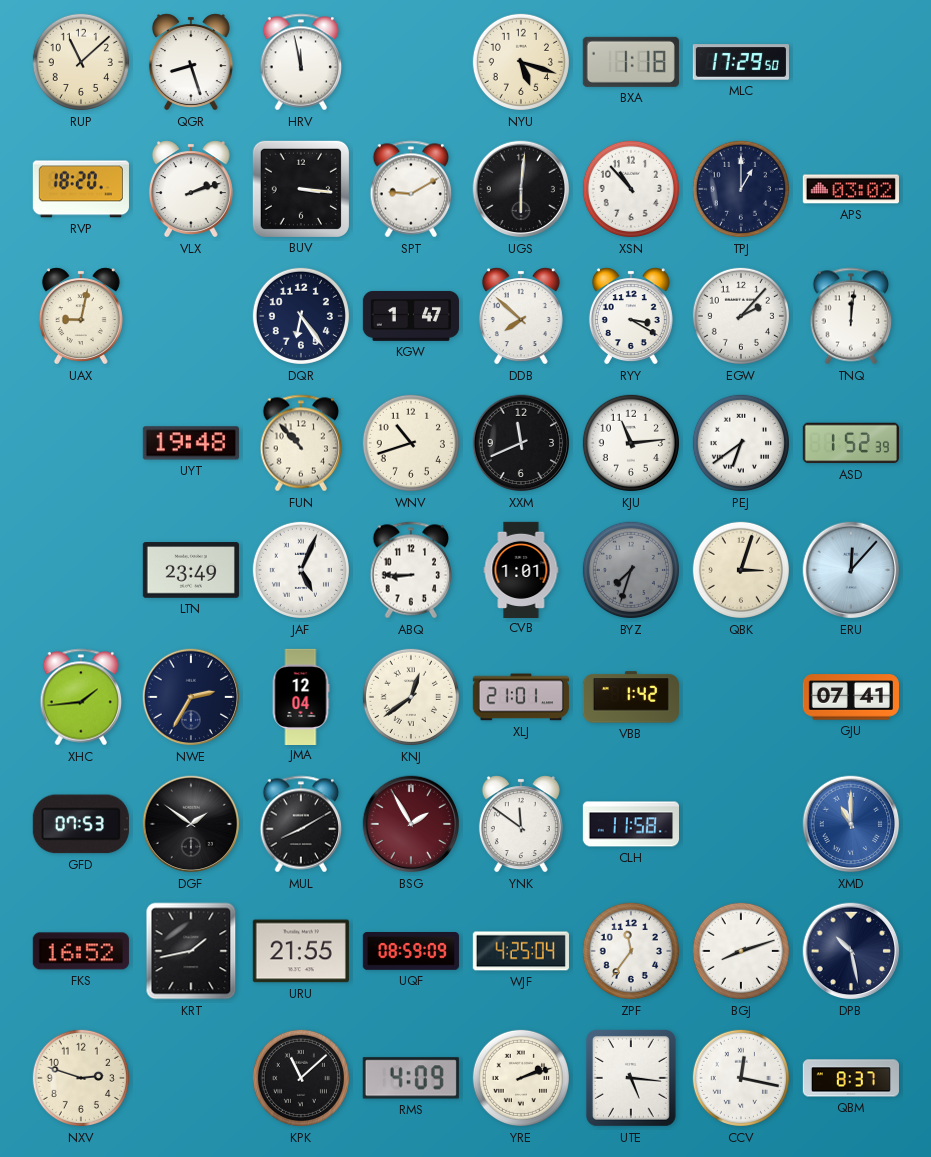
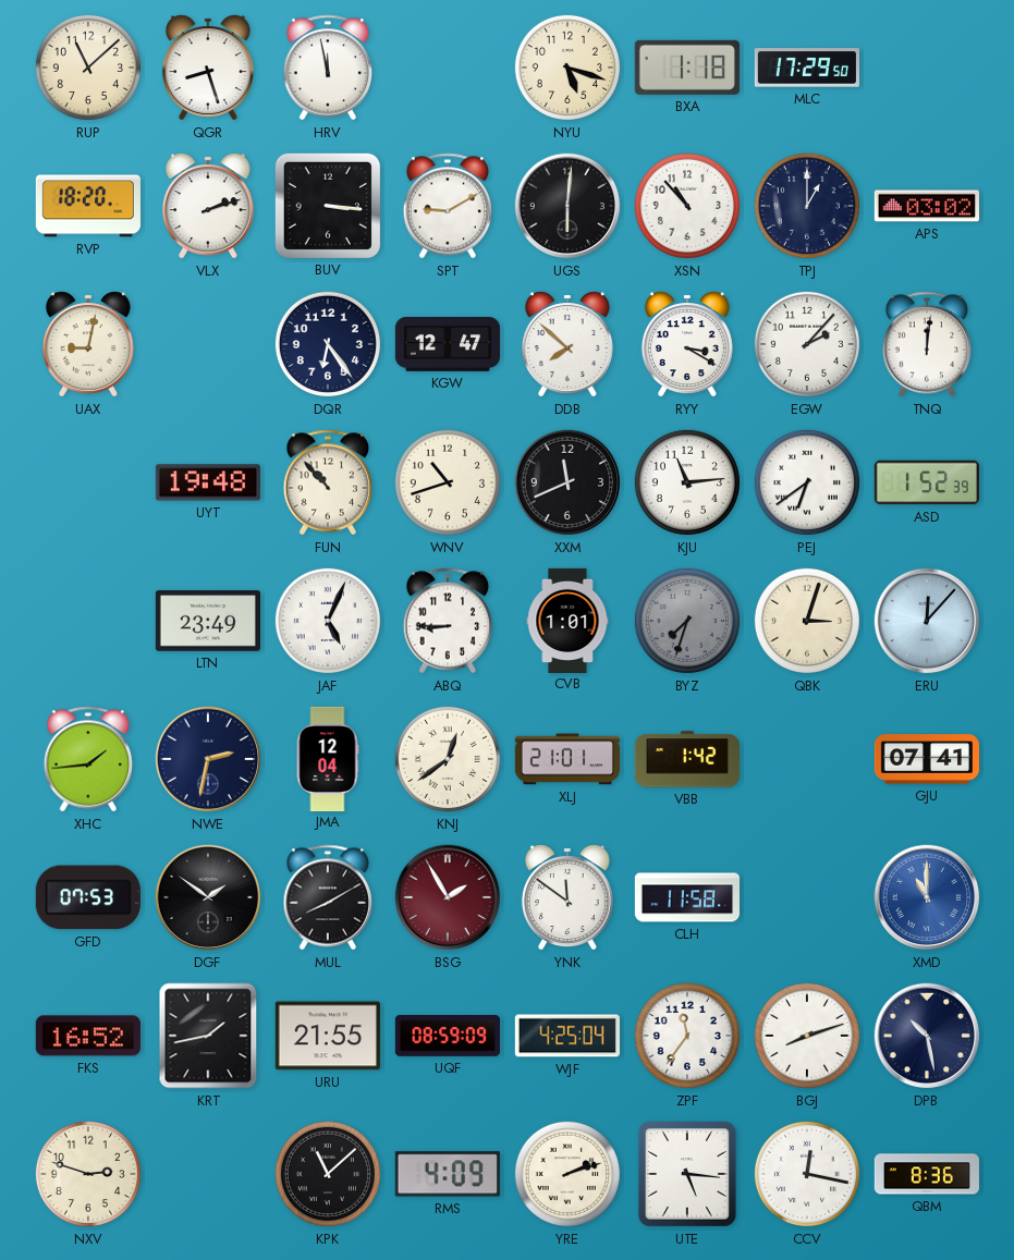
KGW: 1:47 -> 12:47
NWE: 2:35 -> 2:32
QBM: 8:37 -> 8:36
